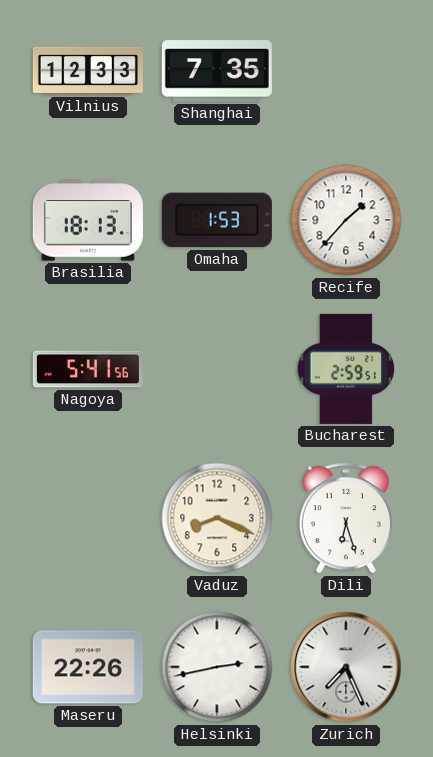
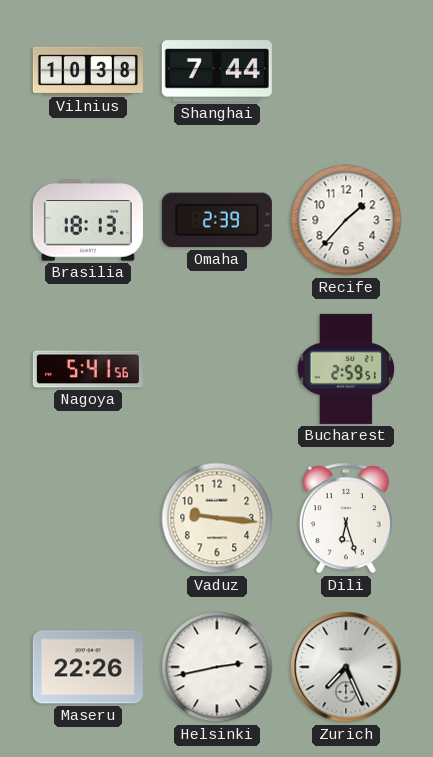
Vilnius: 12:33 -> 10:38
Shanghai: 7:35 -> 7:44
Omaha: 1:53 -> 2:39
Vaduz: 8:19 -> 9:16
